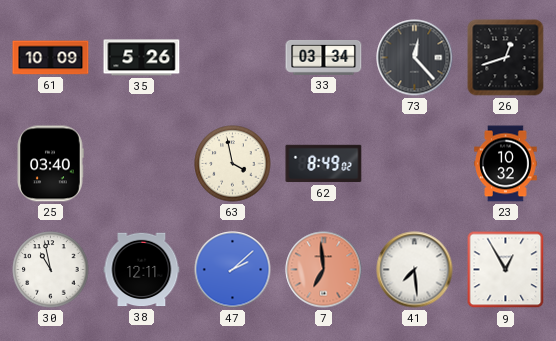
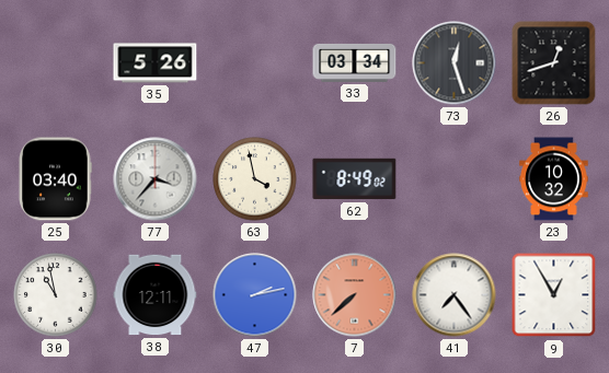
61: 10:09 -> none
73: 12:23 -> 12:27
77: none -> 3:37
47: 2:08 -> 2:13
7: 6:59 -> 7:38
41: 7:29 -> 7:24
